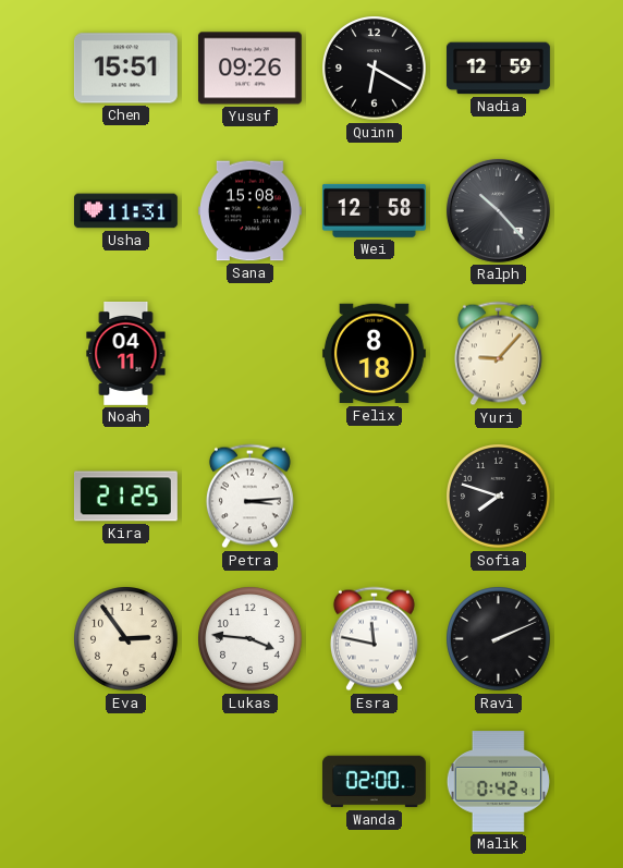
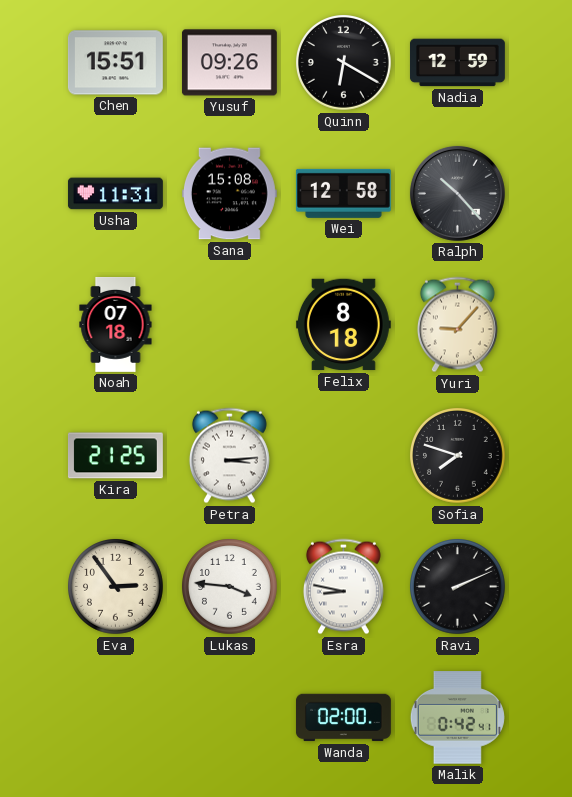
Noah: 04:11 -> 07:18
Esra: 11:47 -> 8:47
